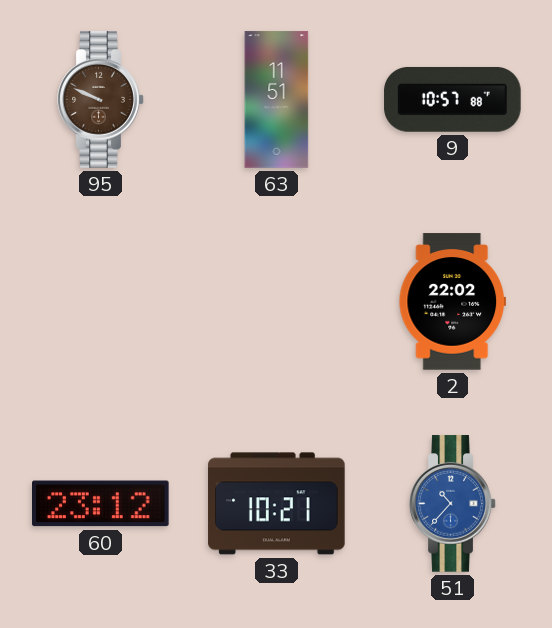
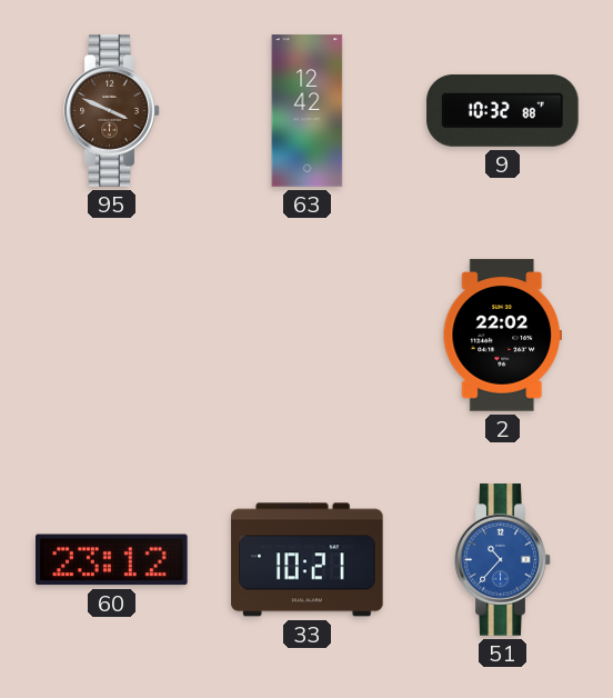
95: 9:49 -> 3:49
63: 11:51 -> 12:42
9: 10:57 -> 10:32
